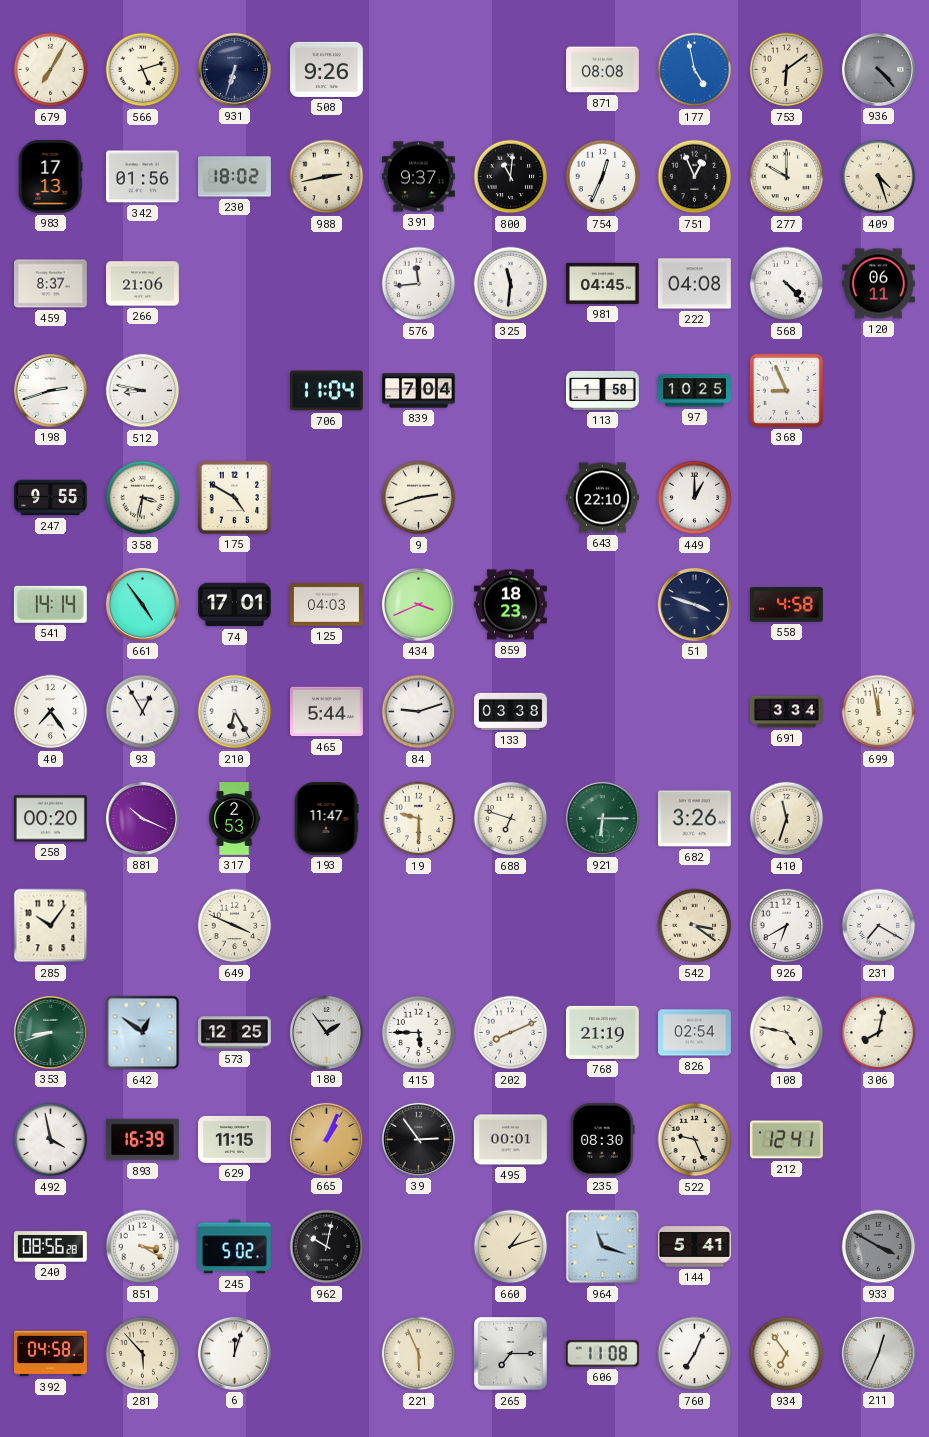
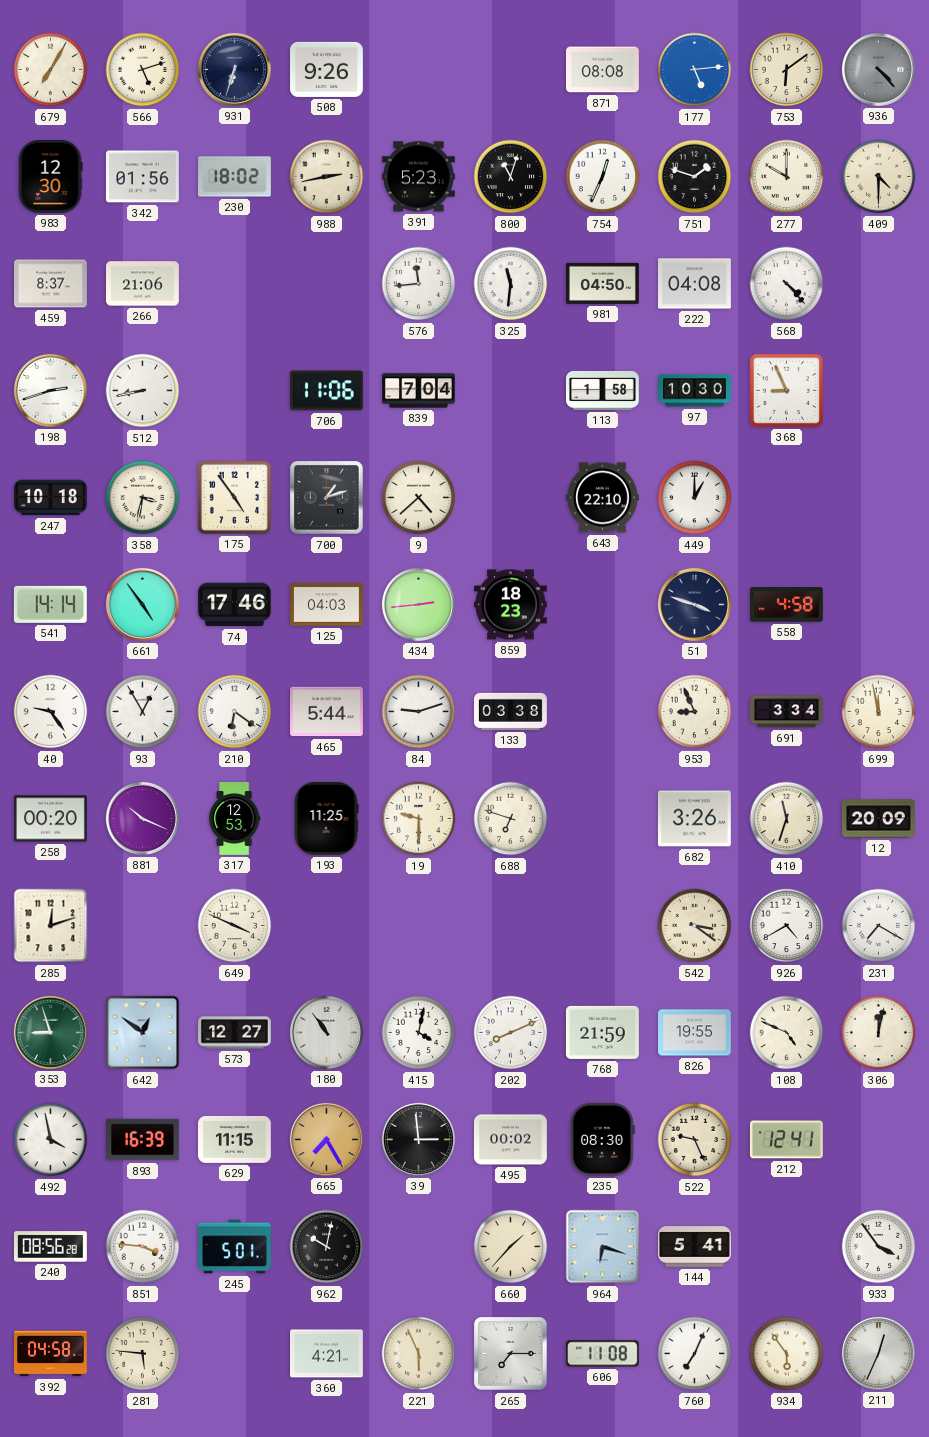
177: 4:58 -> 5:14
983: 17:13 -> 12:30
391: 9:37 -> 5:23
800: 11:01 -> 11:03
751: 12:56 -> 1:48
409: 4:27 -> 4:30
981: 04:45 -> 04:50
120: 06:11 -> none
512: 8:47 -> 8:43
706: 11:04 -> 11:06
97: 10:25 -> 10:30
247: 9:55 -> 10:18
175: 4:50 -> 4:54
700: none -> 1:12
9: 2:42 -> 4:38
74: 17:01 -> 17:46
434: 3:41 -> 2:44
40: 7:24 -> 9:24
210: 6:25 -> 6:21
953: none -> 8:56
317: 2:53 -> 12:53
193: 11:47 -> 11:25
921: 6:15 -> none
12: none -> 20:09
285: 10:06 -> 12:12
926: 6:40 -> 4:40
353: 8:42 -> 8:57
573: 12:25 -> 12:27
180: 1:54 -> 10:54
415: 5:45 -> 4:02
768: 21:19 -> 21:59
826: 02:54 -> 19:55
108: 4:47 -> 4:49
306: 8:02 -> 12:02
665: 1:04 -> 7:25
39: 2:54 -> 2:59
495: 00:01 -> 00:02
851: 3:20 -> 3:46
245: 5:02 -> 5:01
660: 1:12 -> 1:37
964: 11:18 -> 6:18
933: 3:50 -> 3:54
933 dial: grey -> white
281: 5:53 -> 5:46
6: 12:03 -> none
360: none -> 4:21
934: 6:54 -> 5:54
